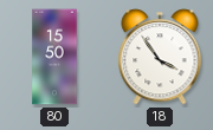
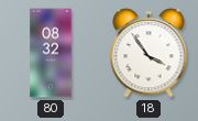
80: 15:50 -> 08:32
